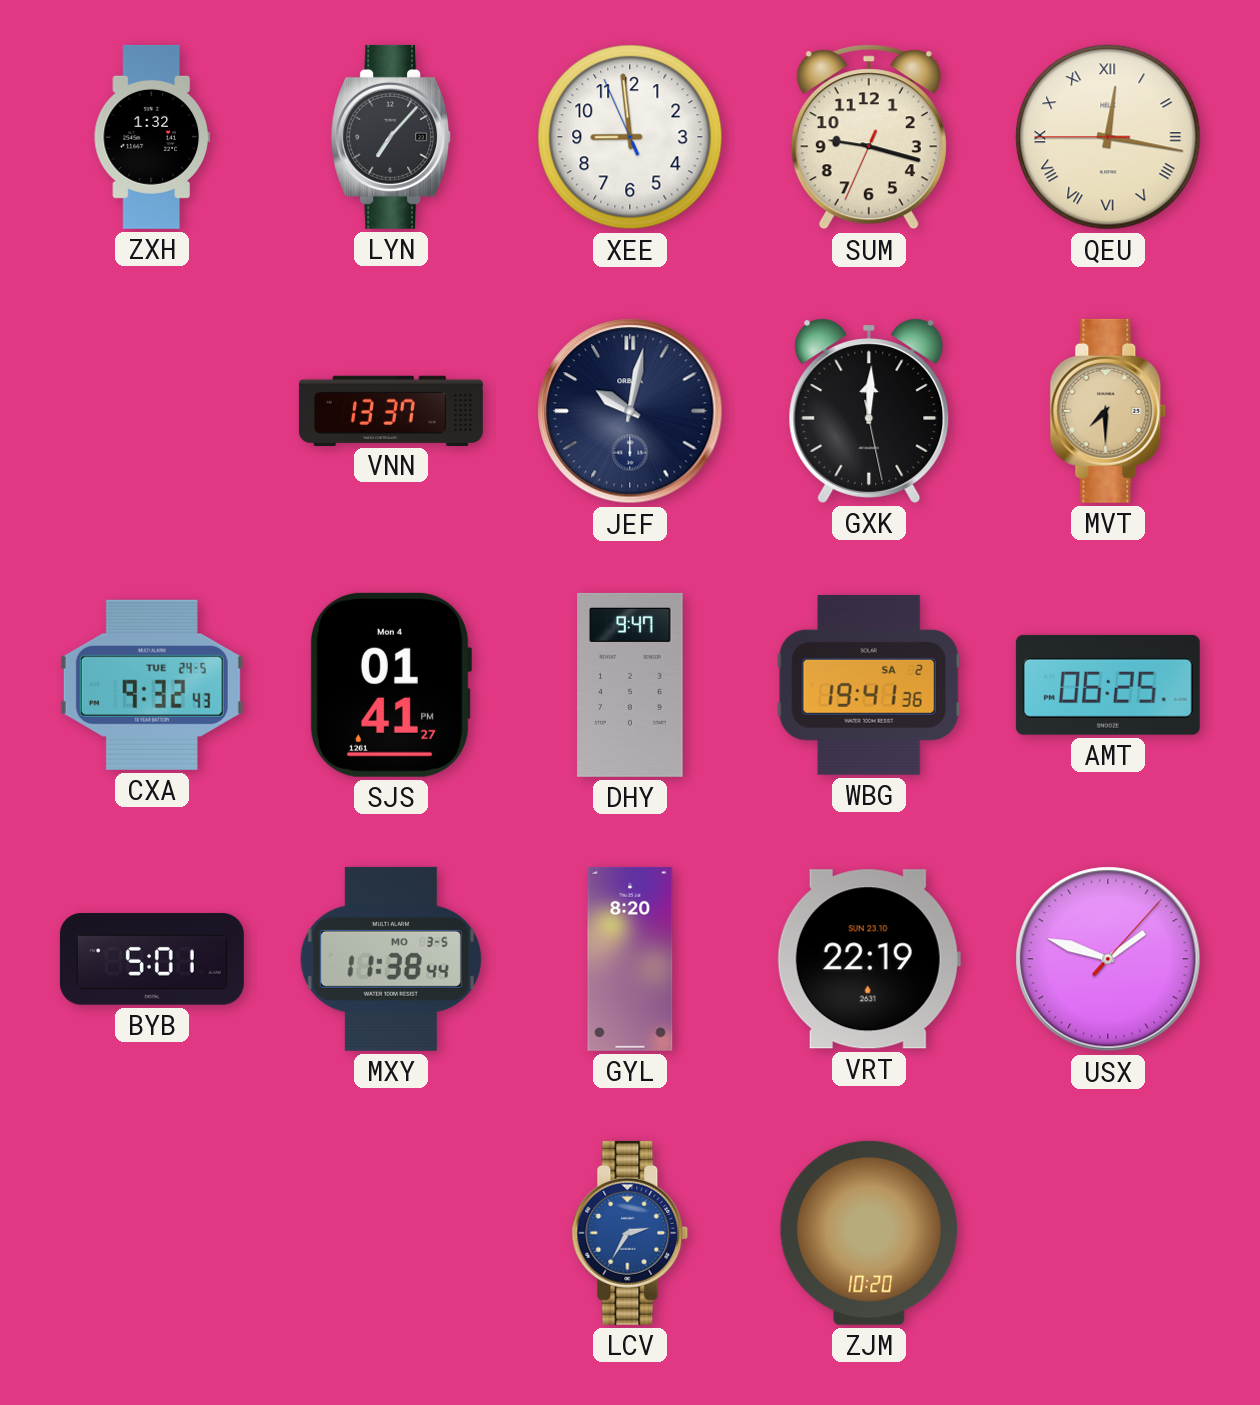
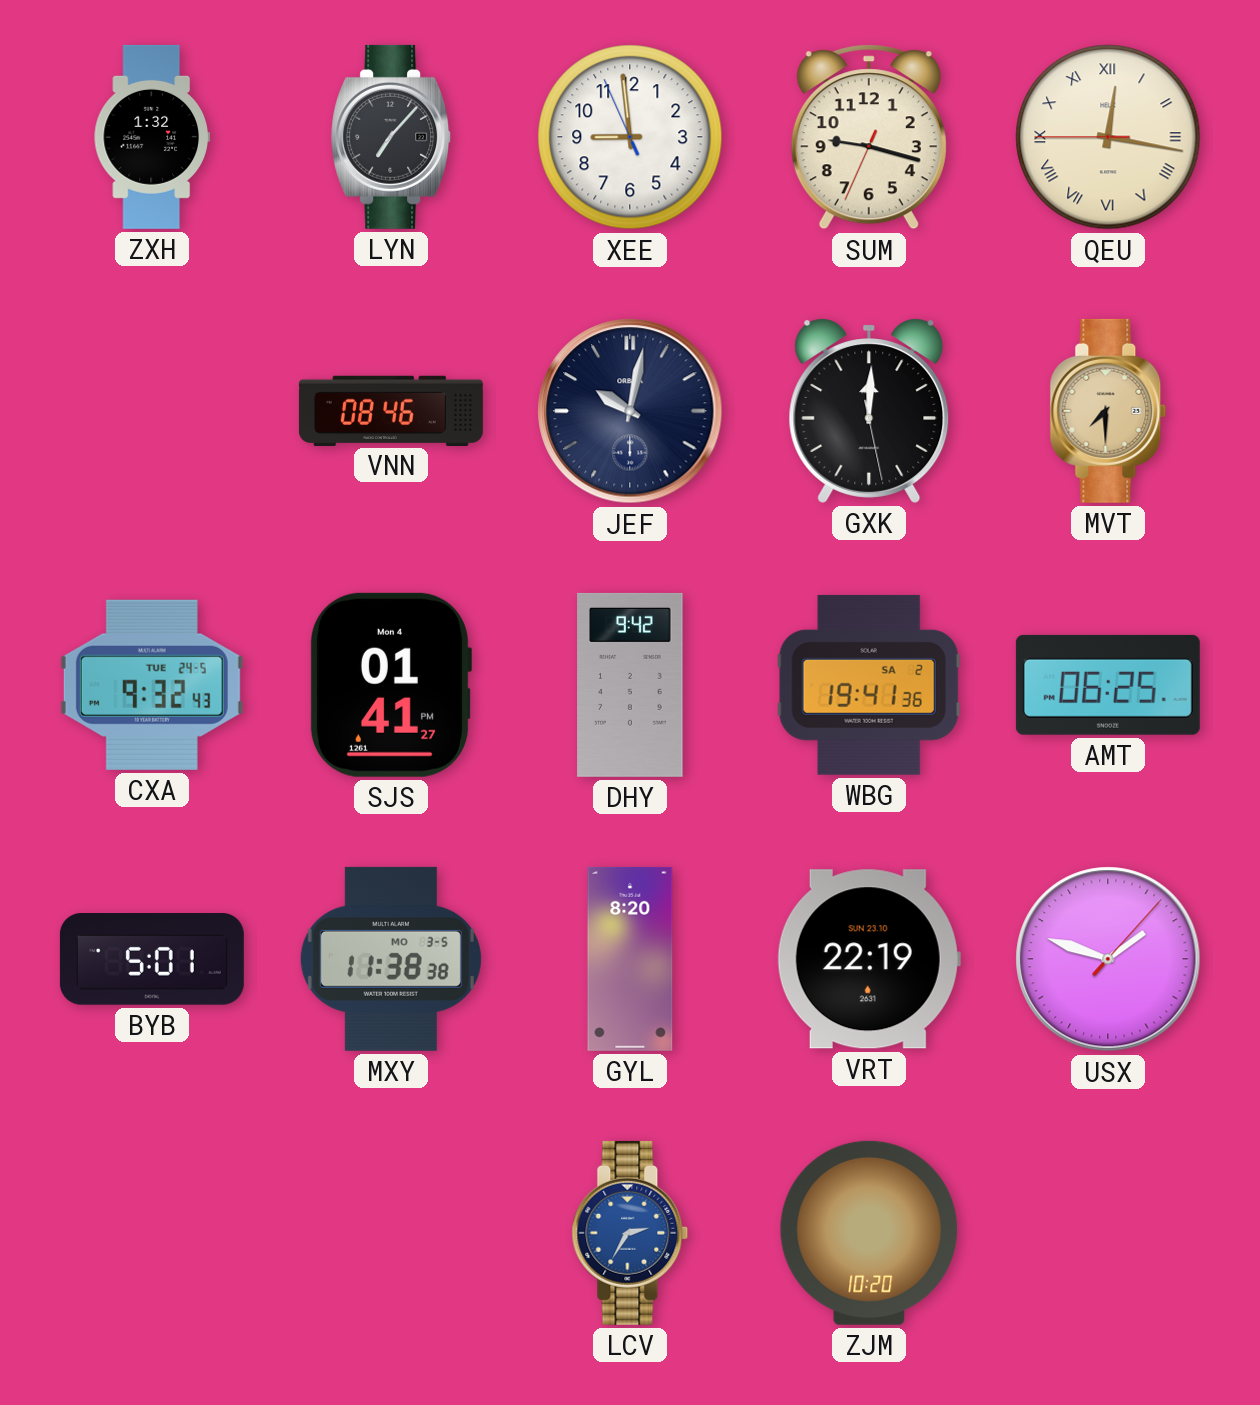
VNN: 13:37 -> 08:46
DHY: 9:47 -> 9:42
MXY: 11:38:44 -> 11:38:38
